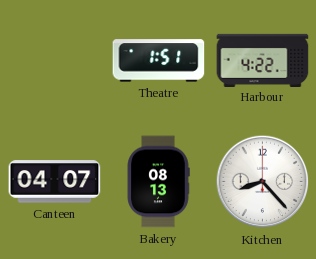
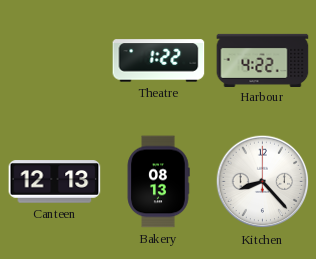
Theatre: 1:51 -> 1:22
Canteen: 04:07 -> 12:13
